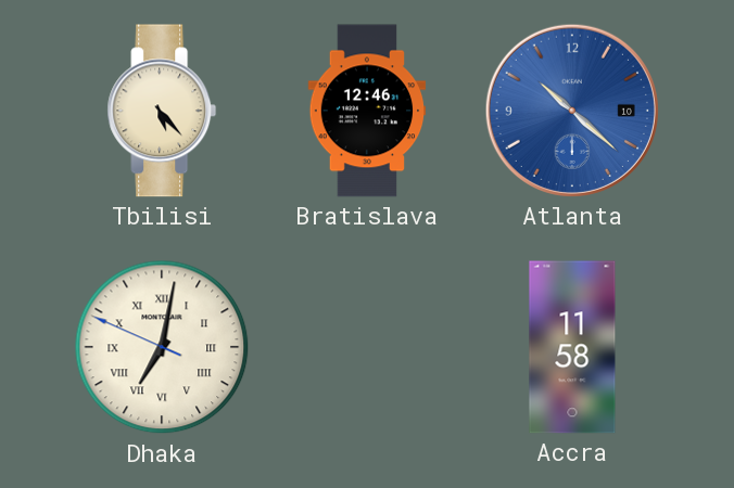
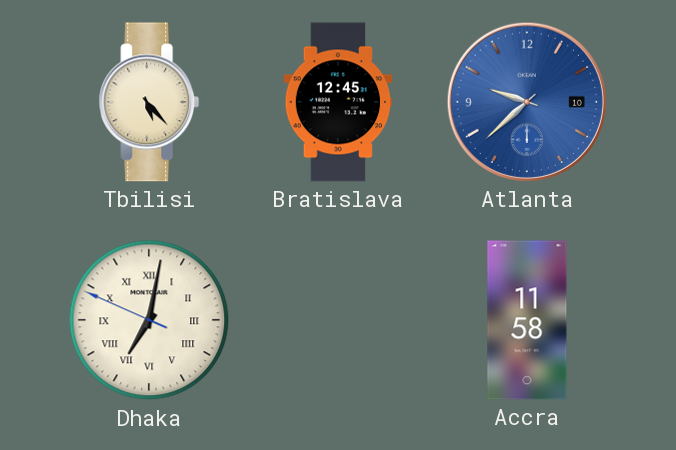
Bratislava: 12:46 -> 12:45
Atlanta: 10:22 -> 9:38
